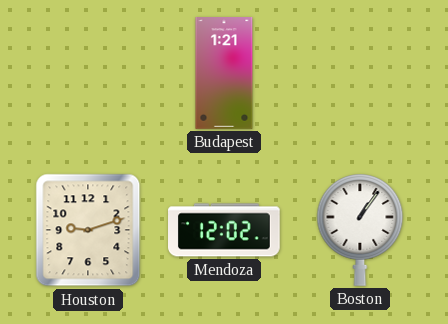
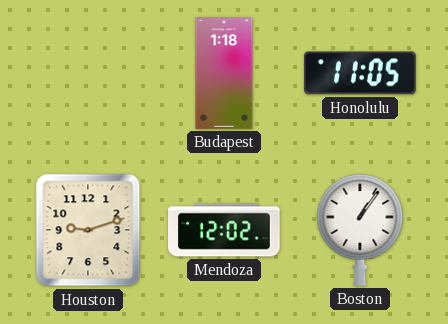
Budapest: 1:21 -> 1:18
Honolulu: none -> 11:05
